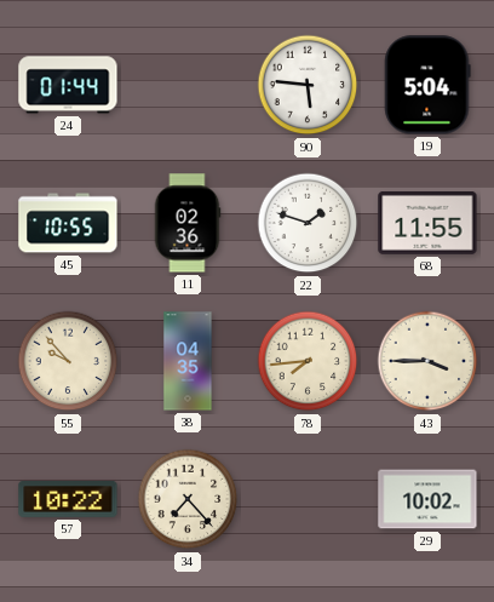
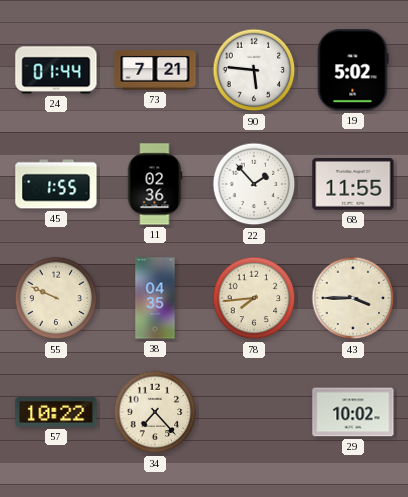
73: none -> 7:21
19: 5:04 -> 5:02
45: 10:55 -> 1:55
22: 1:48 -> 1:53
55: 9:53 -> 9:49
